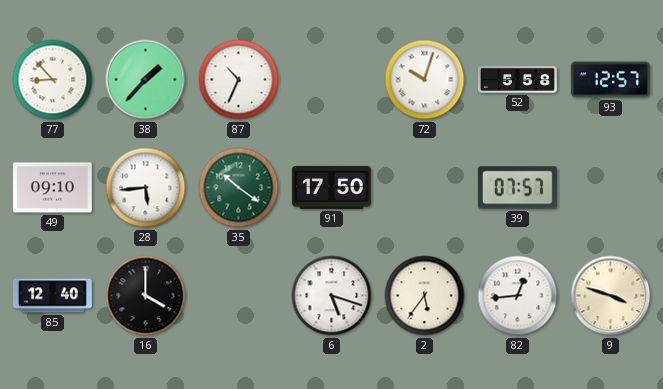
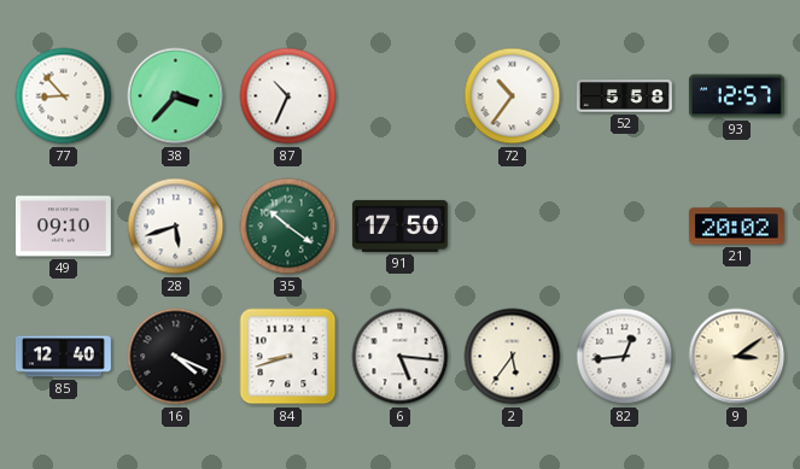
38: 1:37 -> 3:37
72: 10:03 -> 10:36
28: 5:44 -> 5:42
39: 07:57 -> none
21: none -> 20:02
16: 4:00 -> 4:19
84: none -> 8:42
6: 5:18 -> 5:16
9: 3:48 -> 3:09
